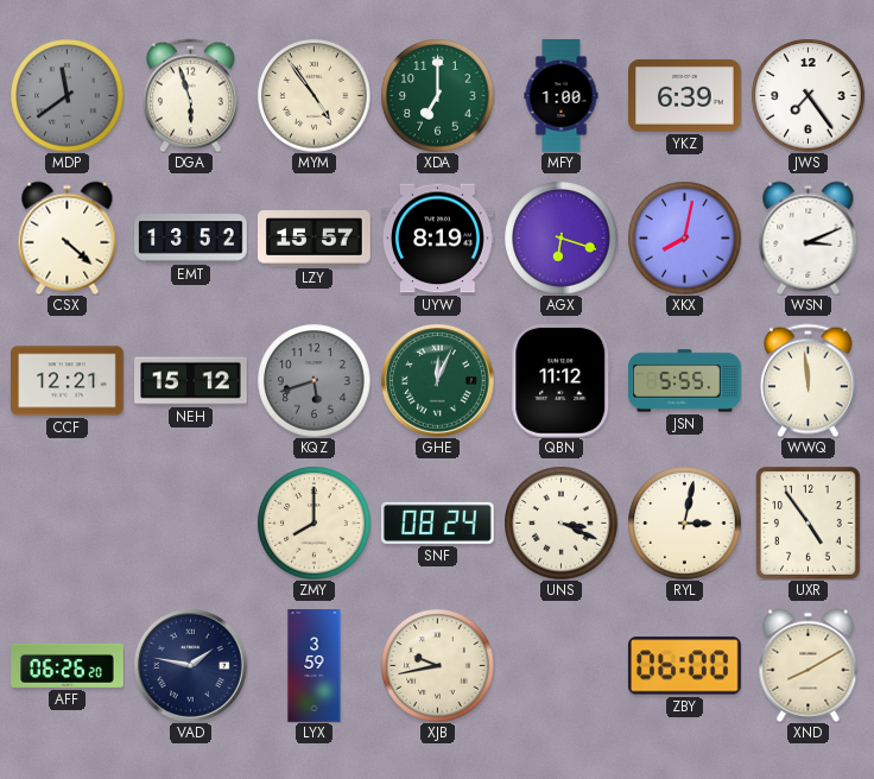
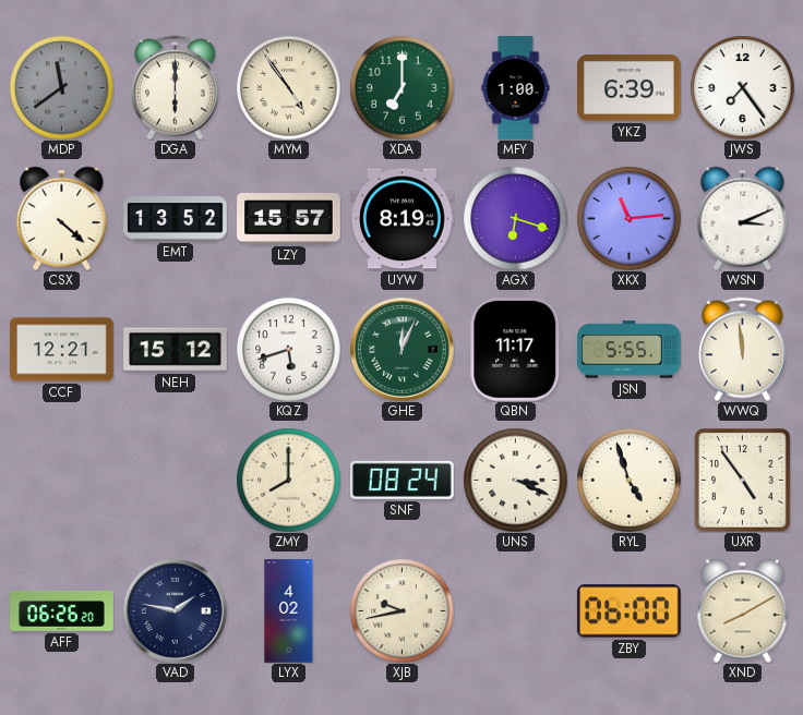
DGA: 5:57 -> 6:00
XKX: 8:02 -> 11:14
KQZ dial: grey -> white
QBN: 11:12 -> 11:17
RYL: 3:02 -> 4:57
LYX: 3:59 -> 4:02
